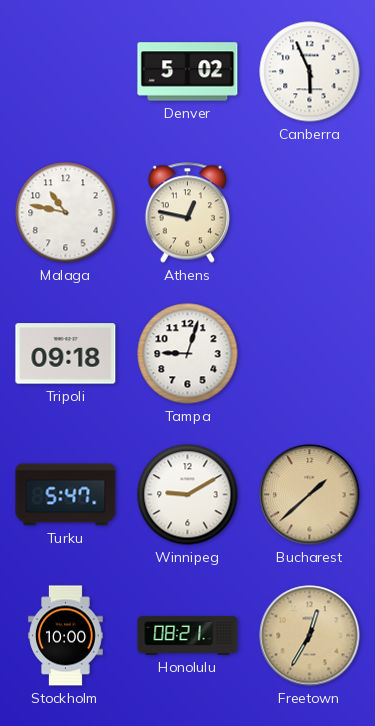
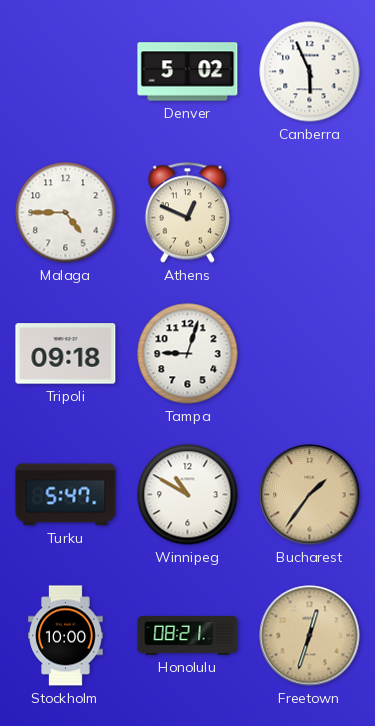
Malaga: 10:47 -> 4:45
Athens: 12:47 -> 12:49
Winnipeg: 9:10 -> 10:50
Bucharest: 1:38 -> 1:36
Freetown: 12:35 -> 12:33
